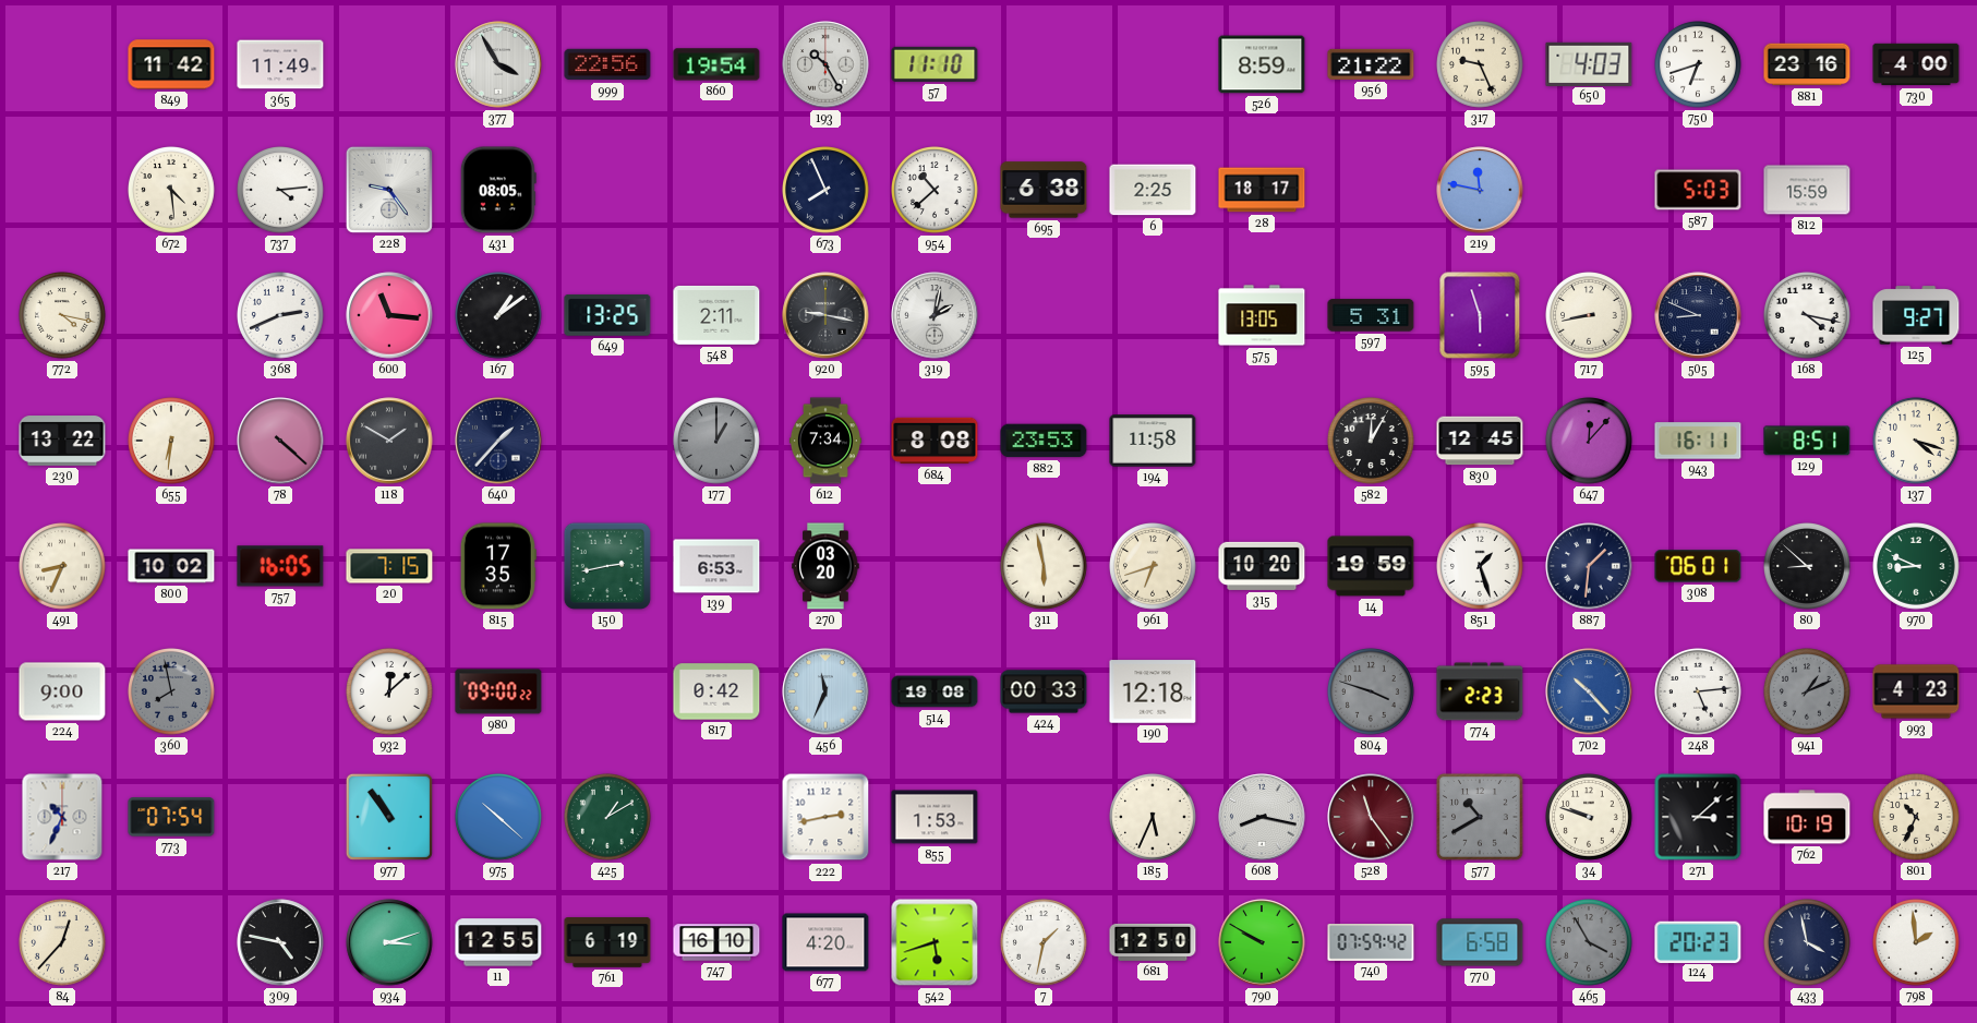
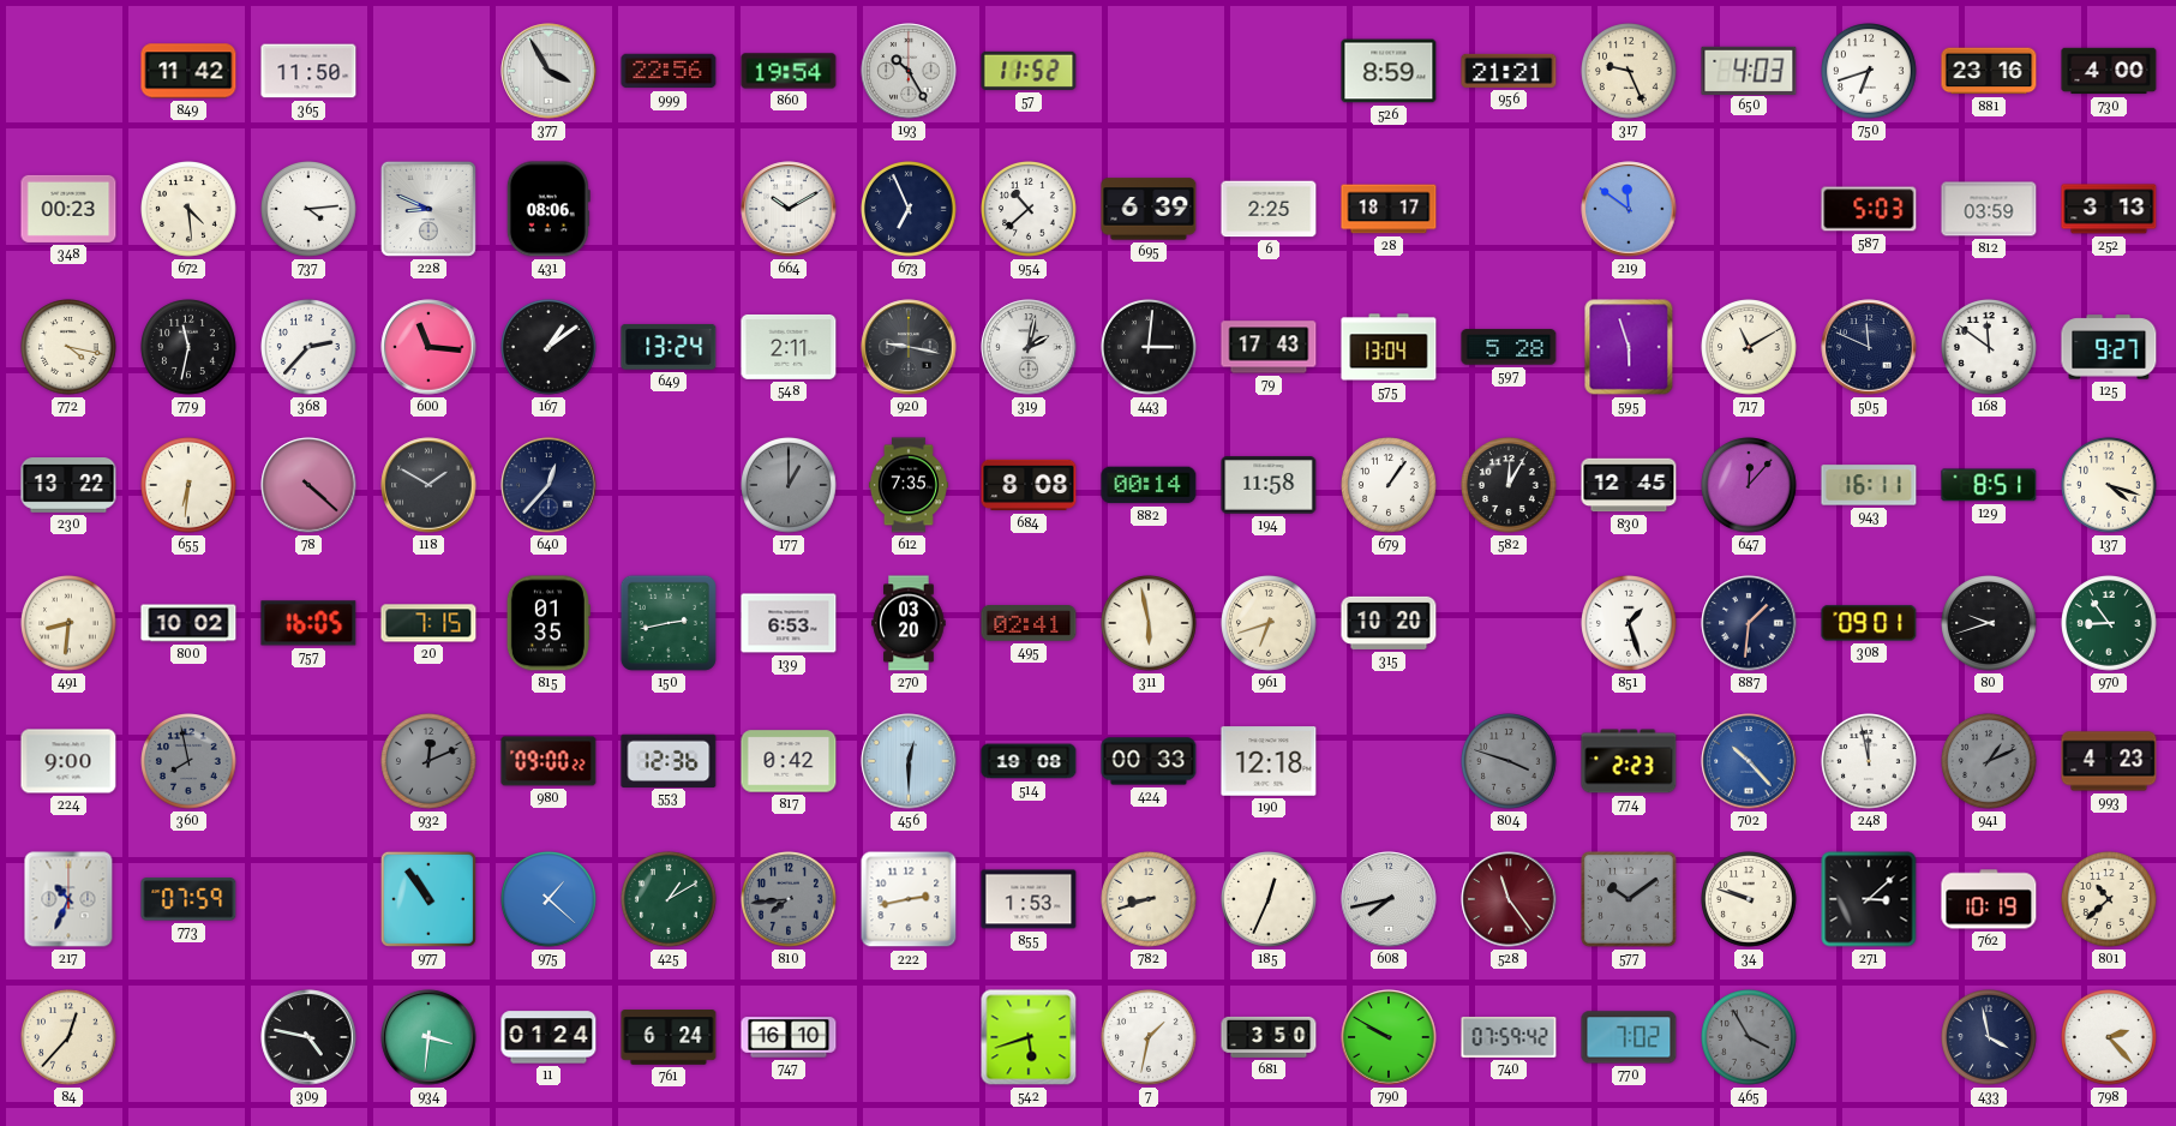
365: 11:49 -> 11:50
57: 11:10 -> 11:52
956: 21:22 -> 21:21
348: none -> 00:23
228: 9:24 -> 8:49
431: 08:05 -> 08:06
664: none -> 10:10
673: 7:56 -> 6:56
695: 6:38 -> 6:39
219: 11:47 -> 11:51
812: 15:59 -> 03:59
252: none -> 3:13
779: none -> 11:32
368: 2:41 -> 2:37
649: 13:25 -> 13:24
443: none -> 3:01
79: none -> 17:43
575: 13:05 -> 13:04
597: 5:31 -> 5:28
717: 8:43 -> 11:10
505: 8:49 -> 11:49
168: 4:17 -> 11:51
640: 1:37 -> 12:37
612: 7:34 -> 7:35
882: 23:53 -> 00:14
679: none -> 1:06
491: 8:34 -> 8:31
815: 17:35 -> 01:35
495: none -> 02:41
14: 19:59 -> none
308: 06:01 -> 09:01
80: 8:52 -> 9:42
970: 8:49 -> 8:54
932: 12:08 -> 12:11
932 dial: white -> grey
553: none -> 12:36
456: 11:34 -> 12:30
248: 5:14 -> 11:58
773: 07:54 -> 07:59
975: 10:22 -> 1:22
810: none -> 7:44
782: none -> 8:42
185: 5:34 -> 12:34
608: 8:17 -> 7:43
577: 10:40 -> 10:09
801: 10:34 -> 10:38
934: 3:12 -> 3:31
11: 12:55 -> 01:24
761: 6:19 -> 6:24
677: 4:20 -> none
681: 12:50 -> 3:50
770: 6:58 -> 7:02
124: 20:23 -> none
798: 1:59 -> 2:23
